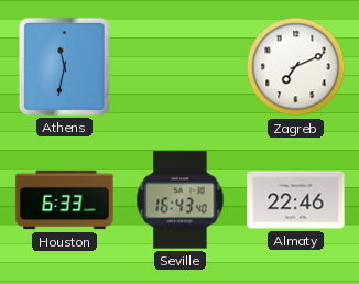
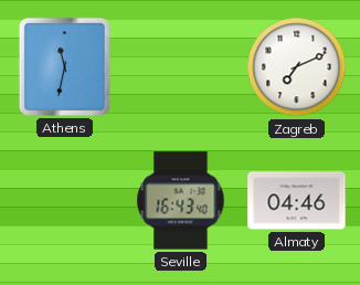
Houston: 6:33 -> none
Almaty: 22:46 -> 04:46
